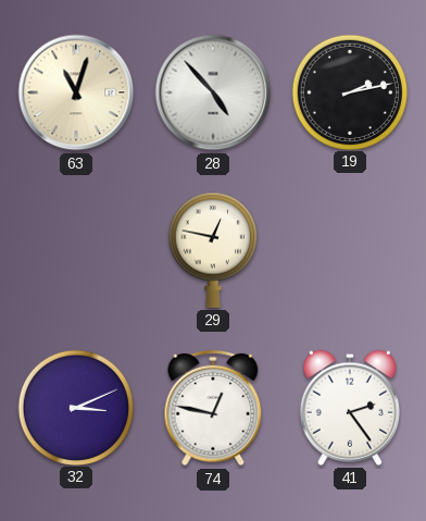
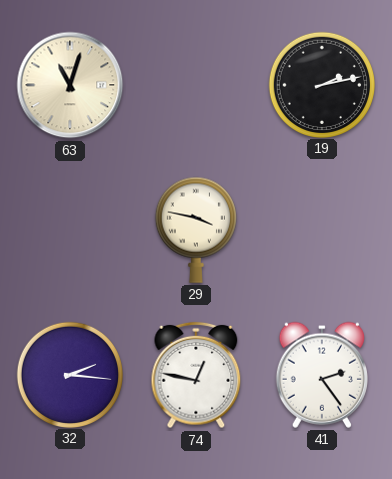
28: 4:53 -> none
29: 12:47 -> 3:47
32: 3:11 -> 2:16
